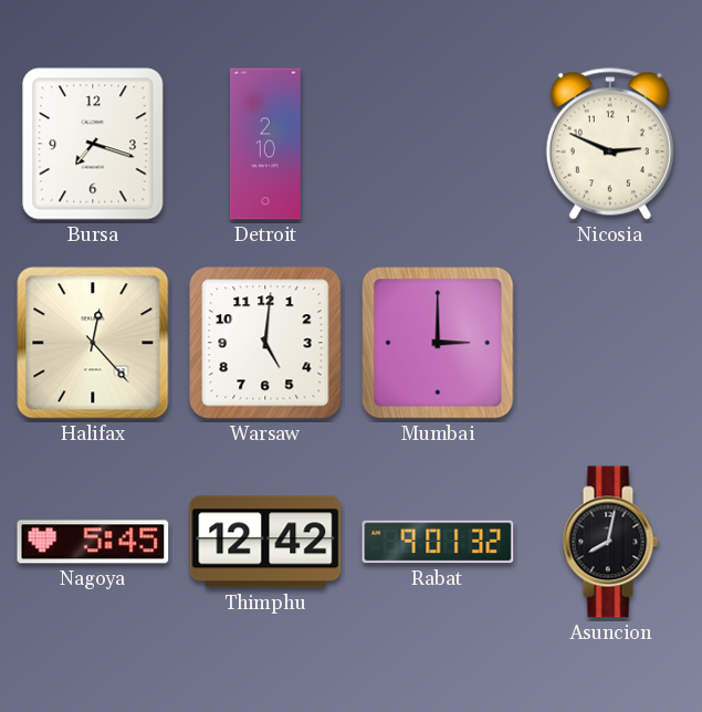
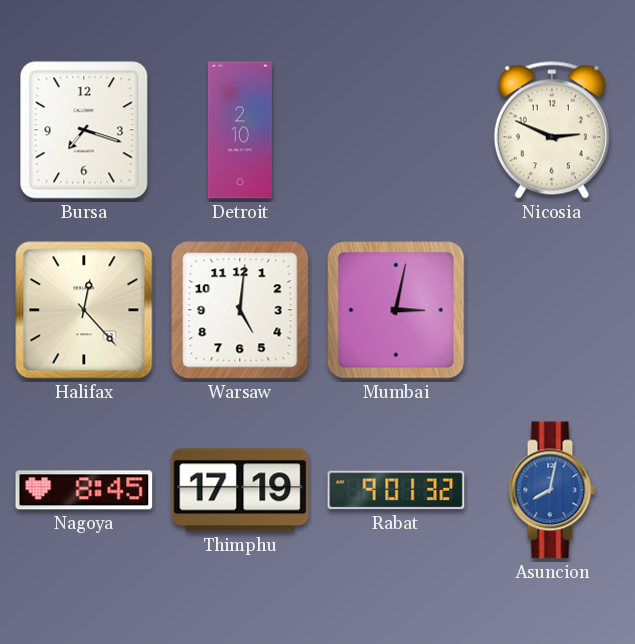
Mumbai: 3:00 -> 3:02
Nagoya: 5:45 -> 8:45
Thimphu: 12:42 -> 17:19
Asuncion dial: black -> blue
